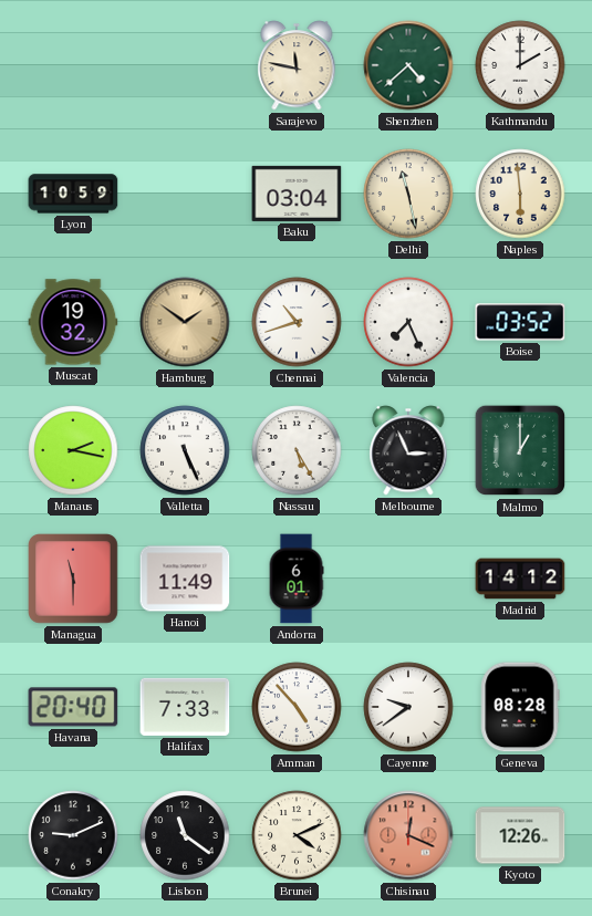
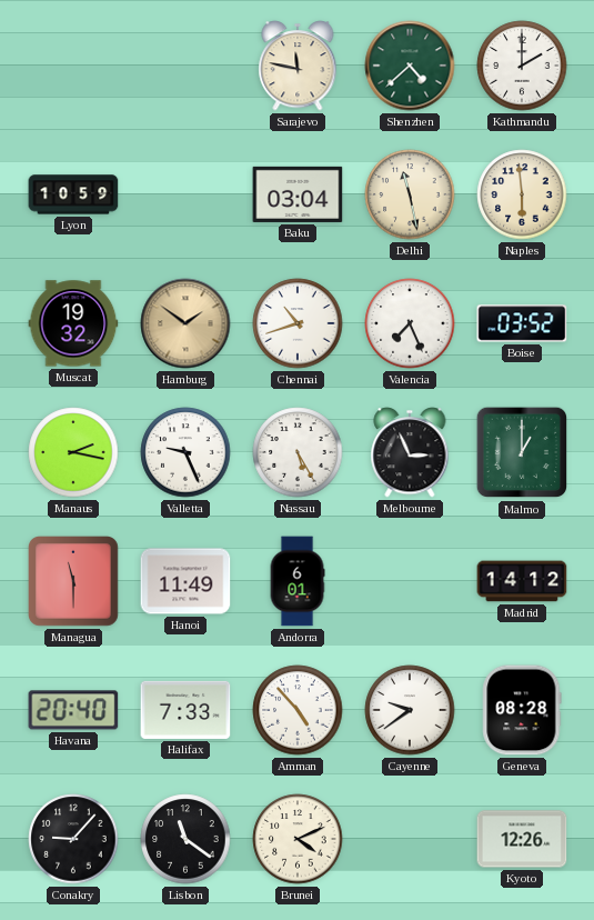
Valletta: 5:26 -> 9:26
Conakry: 9:11 -> 9:07
Chisinau: 12:19 -> none
